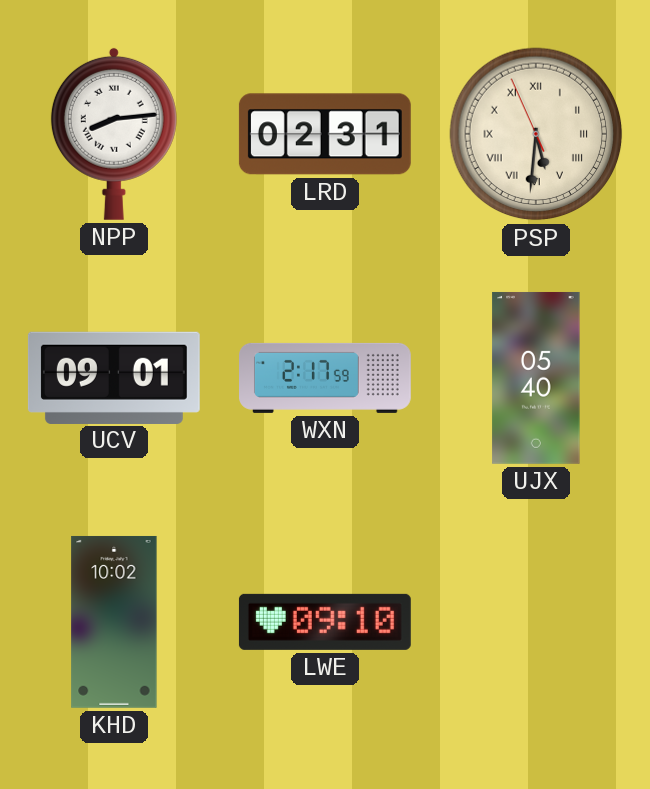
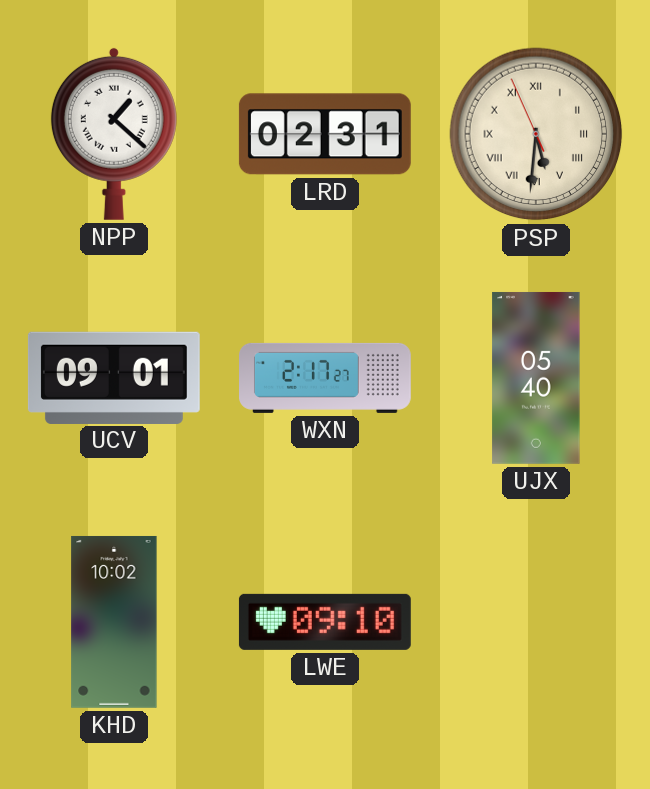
NPP: 8:14 -> 1:22
WXN: 2:17:59 -> 2:17:27
